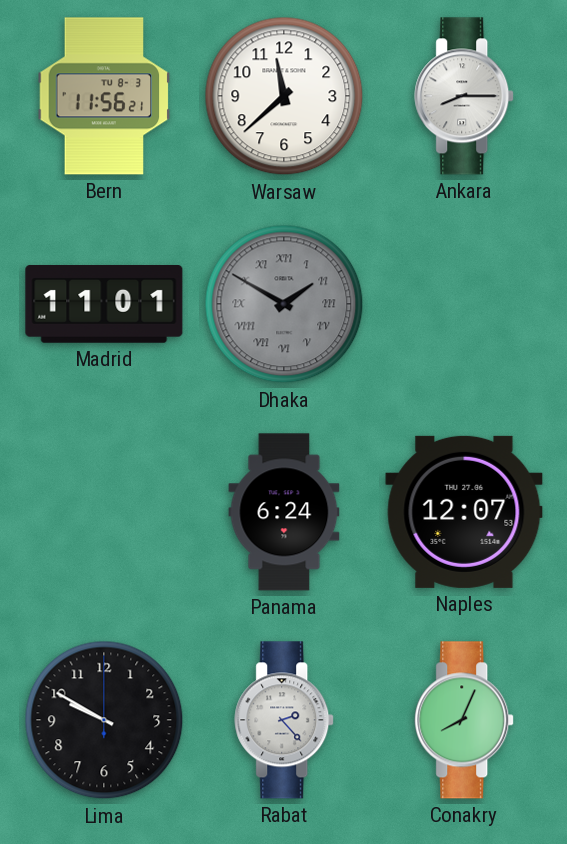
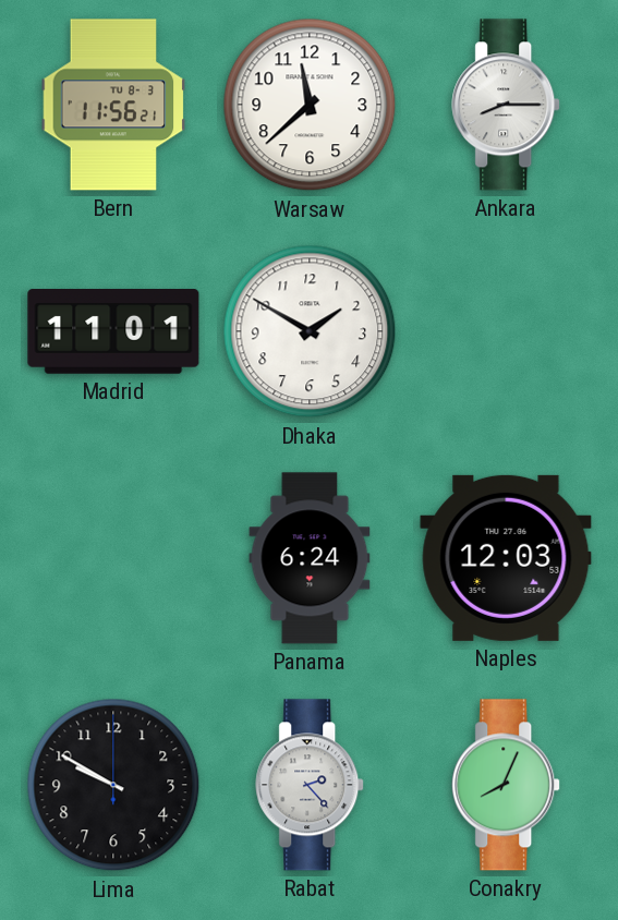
Dhaka dial: grey -> white
Dhaka numerals: Roman -> Arabic
Naples: 12:07 -> 12:03
